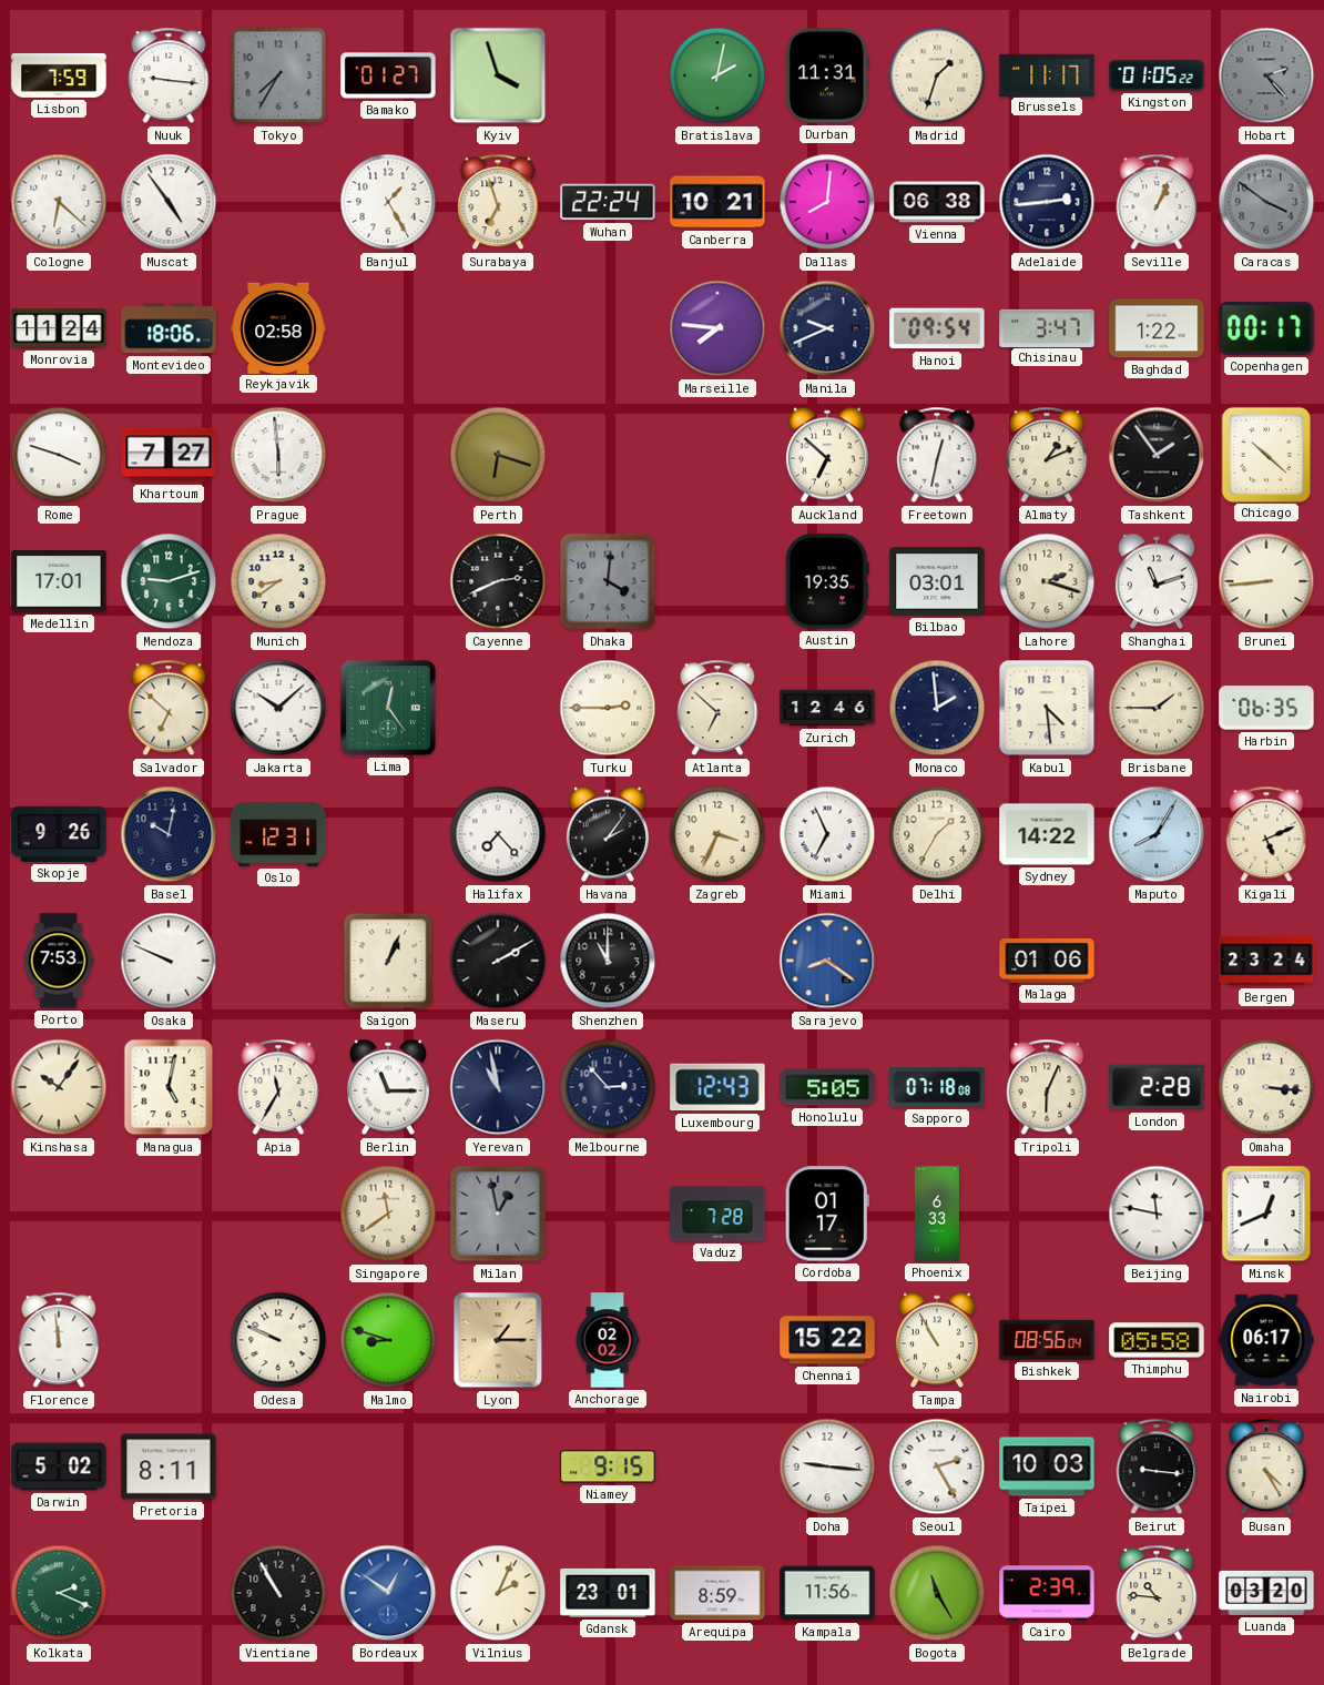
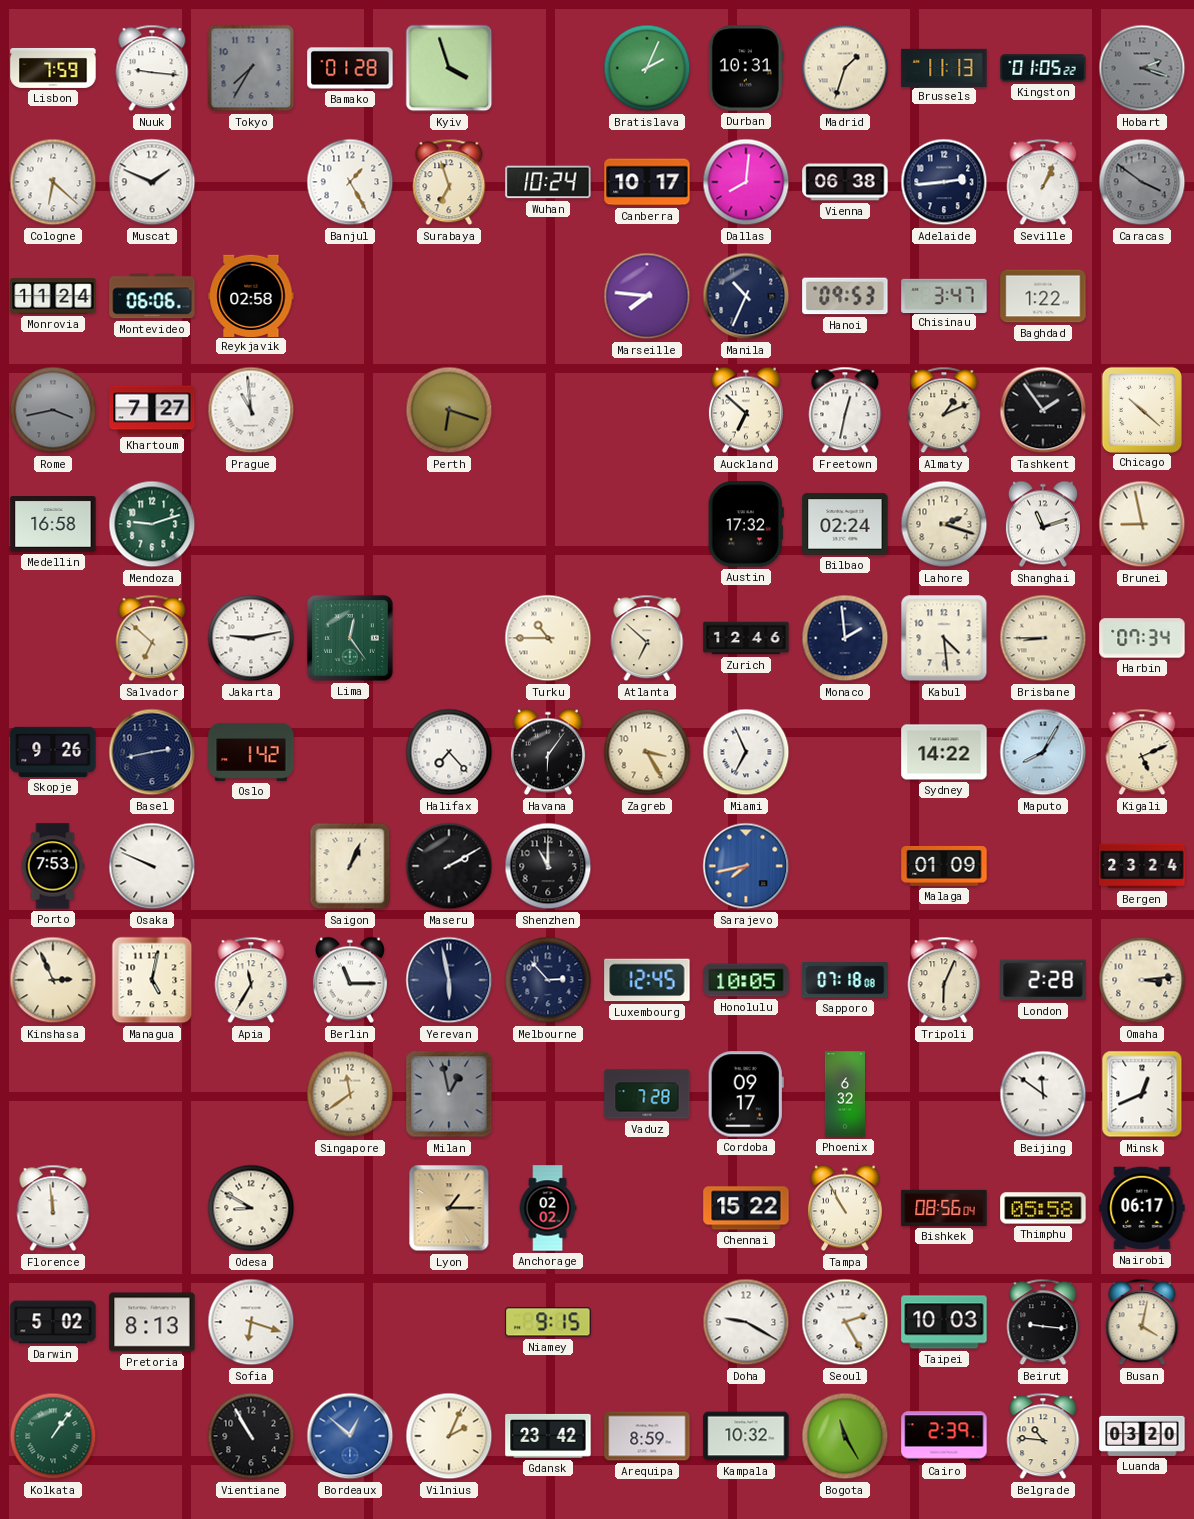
Bamako: 01:27 -> 01:28
Bratislava: 2:02 -> 2:04
Durban: 11:31 -> 10:31
Brussels: 11:17 -> 11:13
Hobart: 2:23 -> 2:18
Muscat: 4:54 -> 1:49
Wuhan: 22:24 -> 10:24
Canberra: 10:21 -> 10:17
Montevideo: 18:06 -> 06:06
Manila: 9:41 -> 10:34
Hanoi: 09:54 -> 09:53
Copenhagen: 00:17 -> none
Rome: 3:48 -> 3:43
Rome dial: white -> grey
Prague: 5:59 -> 10:59
Medellin: 17:01 -> 16:58
Munich: 8:39 -> none
Cayenne: 2:41 -> none
Dhaka: 4:01 -> none
Austin: 19:35 -> 17:32
Bilbao: 03:01 -> 02:24
Brunei: 8:44 -> 8:58
Jakarta: 10:08 -> 9:13
Turku: 2:45 -> 10:45
Brisbane: 1:45 -> 8:45
Harbin: 06:35 -> 07:34
Basel: 10:02 -> 2:43
Oslo: 12:31 -> 1:42
Havana: 2:06 -> 6:06
Zagreb: 3:34 -> 3:25
Delhi: 1:35 -> none
Sarajevo: 8:21 -> 7:43
Malaga: 01:06 -> 01:09
Kinshasa: 10:06 -> 2:56
Yerevan: 10:58 -> 5:58
Luxembourg: 12:43 -> 12:45
Honolulu: 5:05 -> 10:05
Omaha: 3:16 -> 3:14
Cordoba: 01:17 -> 09:17
Phoenix: 6:33 -> 6:32
Beijing: 11:47 -> 11:51
Odesa: 9:49 -> 8:50
Malmo: 8:48 -> none
Pretoria: 8:11 -> 8:13
Sofia: none -> 6:18
Doha: 9:16 -> 9:20
Busan: 4:25 -> 4:02
Kolkata: 2:19 -> 1:06
Bordeaux: 12:51 -> 12:52
Gdansk: 23:01 -> 23:42
Kampala: 11:56 -> 10:32
